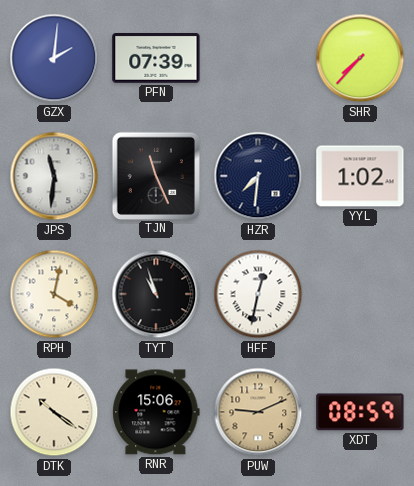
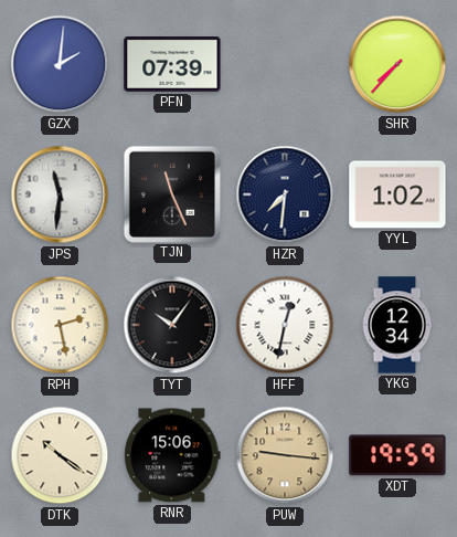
RPH: 4:02 -> 2:28
TYT: 10:57 -> 10:06
YKG: none -> 12:34
PUW: 9:11 -> 9:16
XDT: 08:59 -> 19:59
